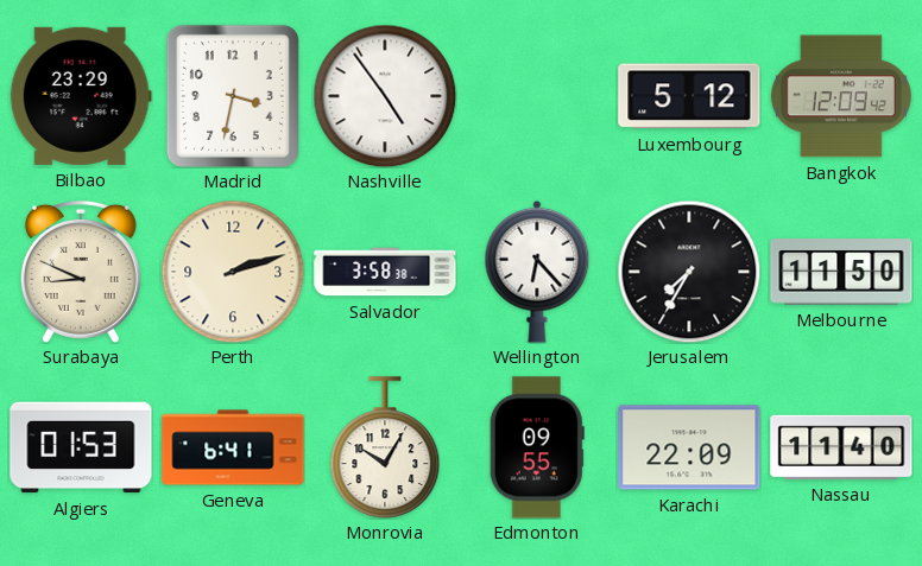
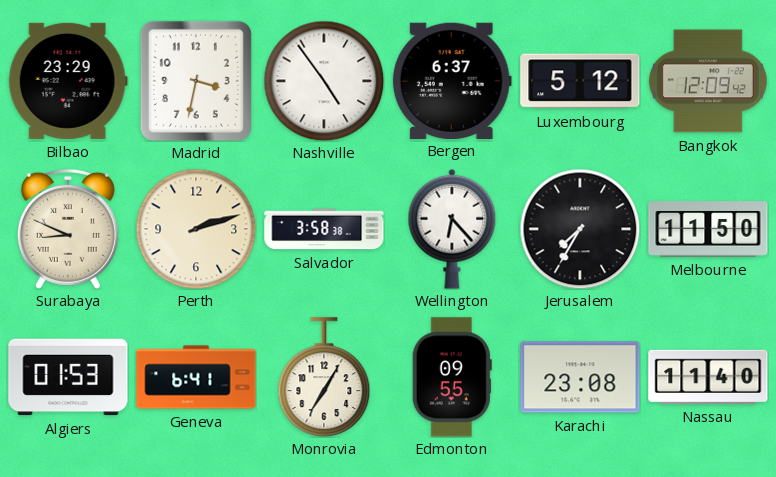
Bergen: none -> 6:37
Monrovia: 10:05 -> 7:05
Karachi: 22:09 -> 23:08
